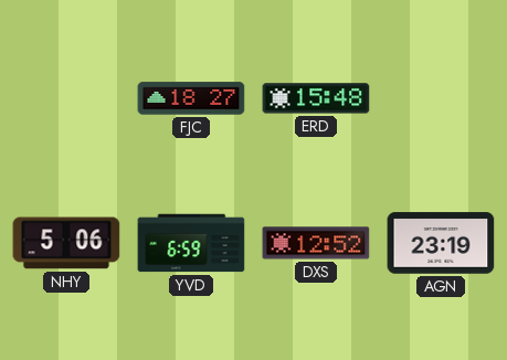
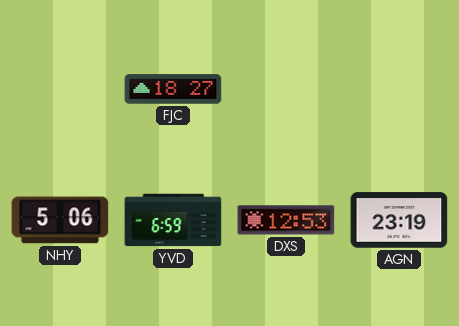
ERD: 15:48 -> none
DXS: 12:52 -> 12:53
